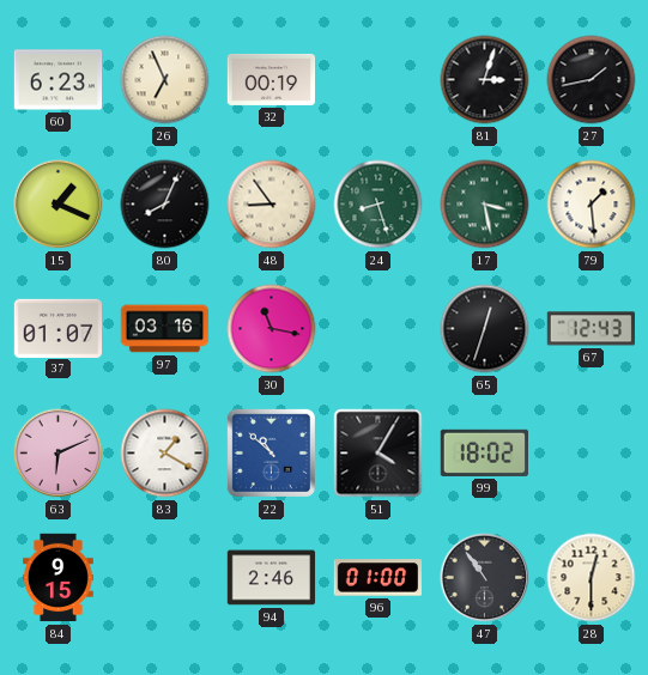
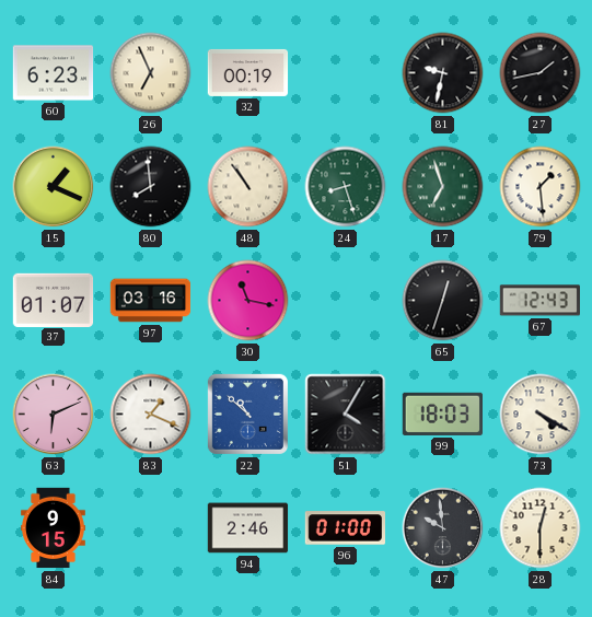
81: 3:03 -> 9:32
80: 8:04 -> 7:59
48: 8:54 -> 10:54
17: 3:28 -> 6:57
83: 1:20 -> 1:19
99: 18:02 -> 18:03
73: none -> 4:20
47: 10:54 -> 9:59
